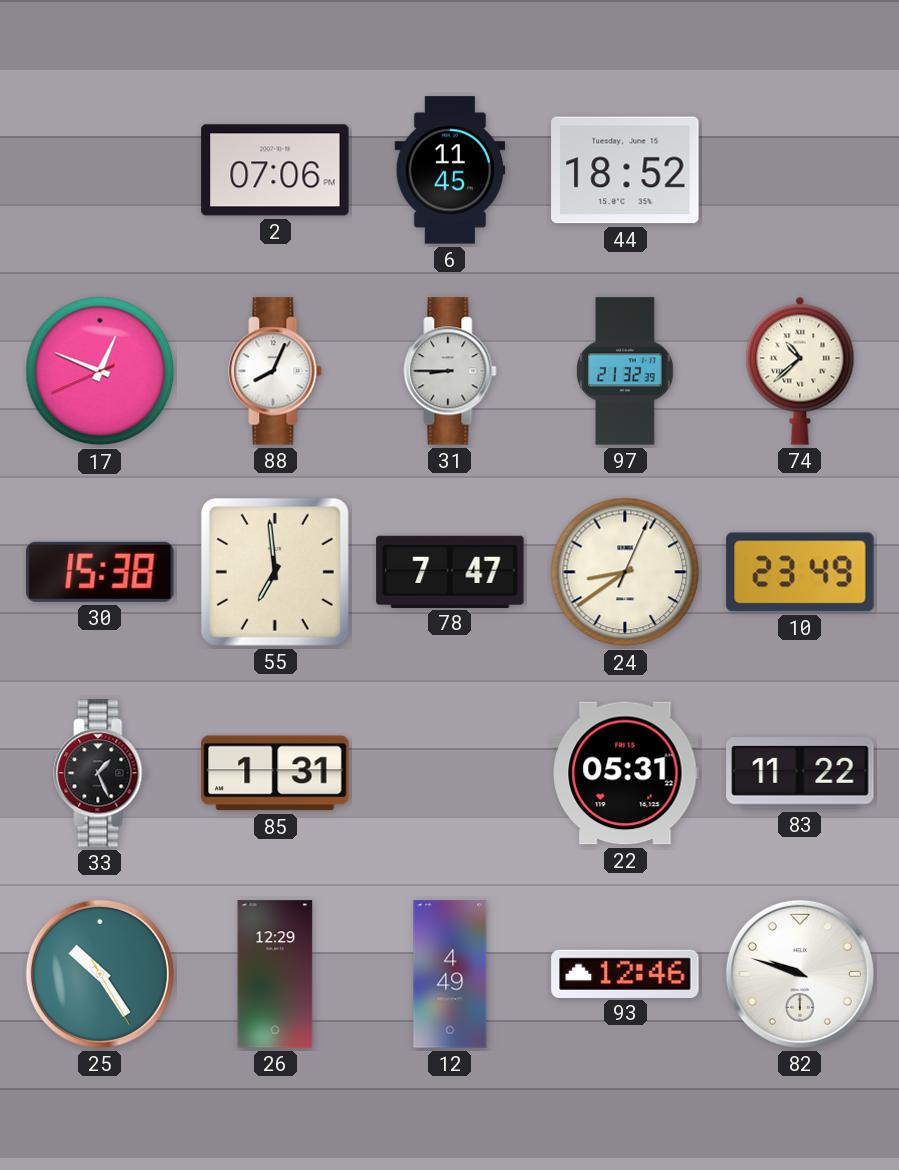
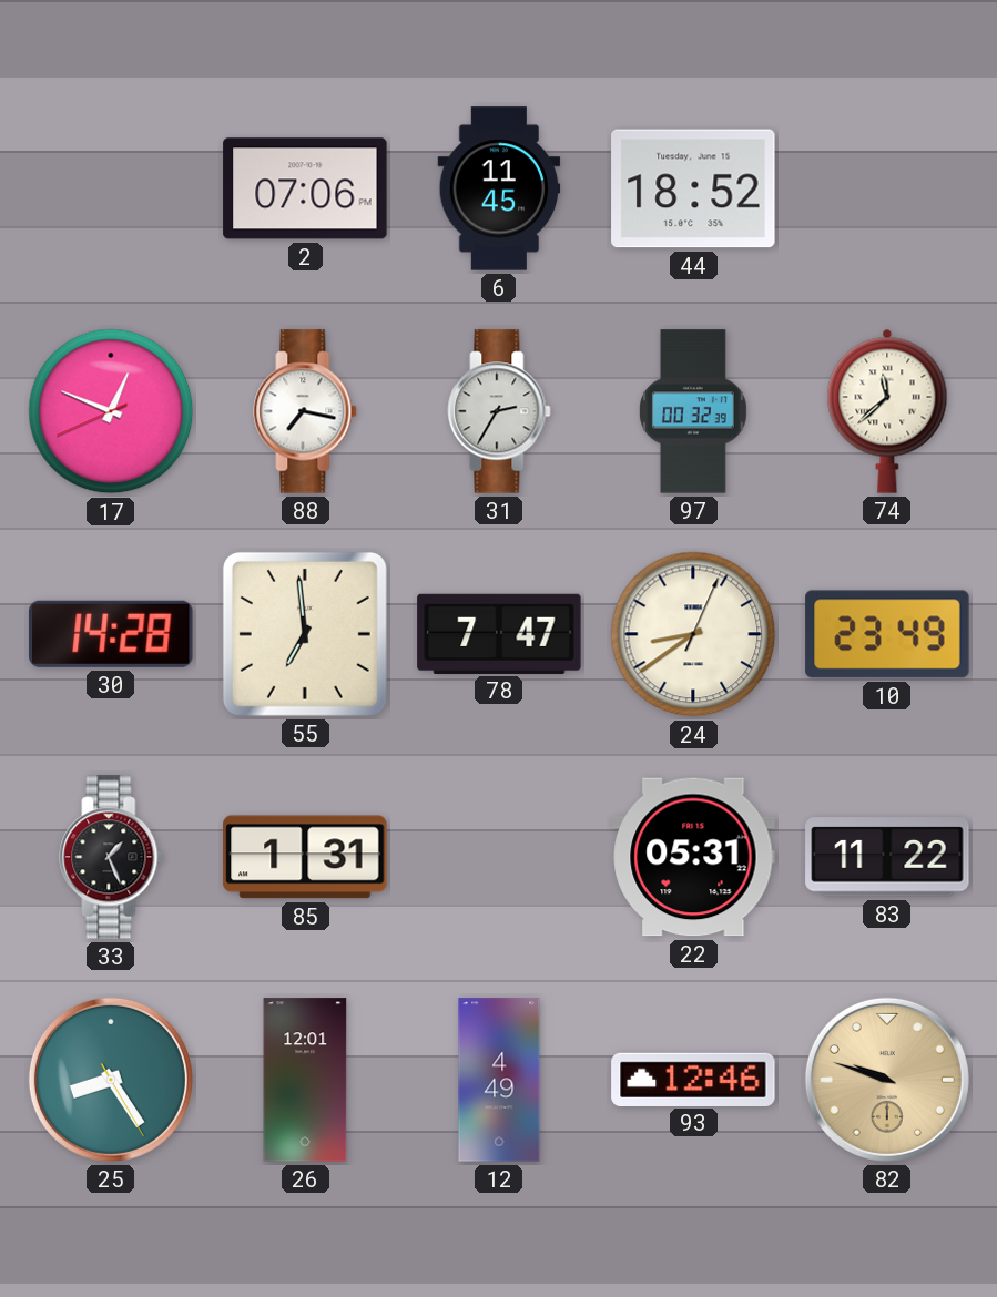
88: 8:04 -> 7:17
31: 8:45 -> 2:35
97: 21:32 -> 00:32
74: 10:38 -> 11:38
30: 15:38 -> 14:28
25: 10:24 -> 8:24
26: 12:29 -> 12:01
82 dial: white -> champagne
